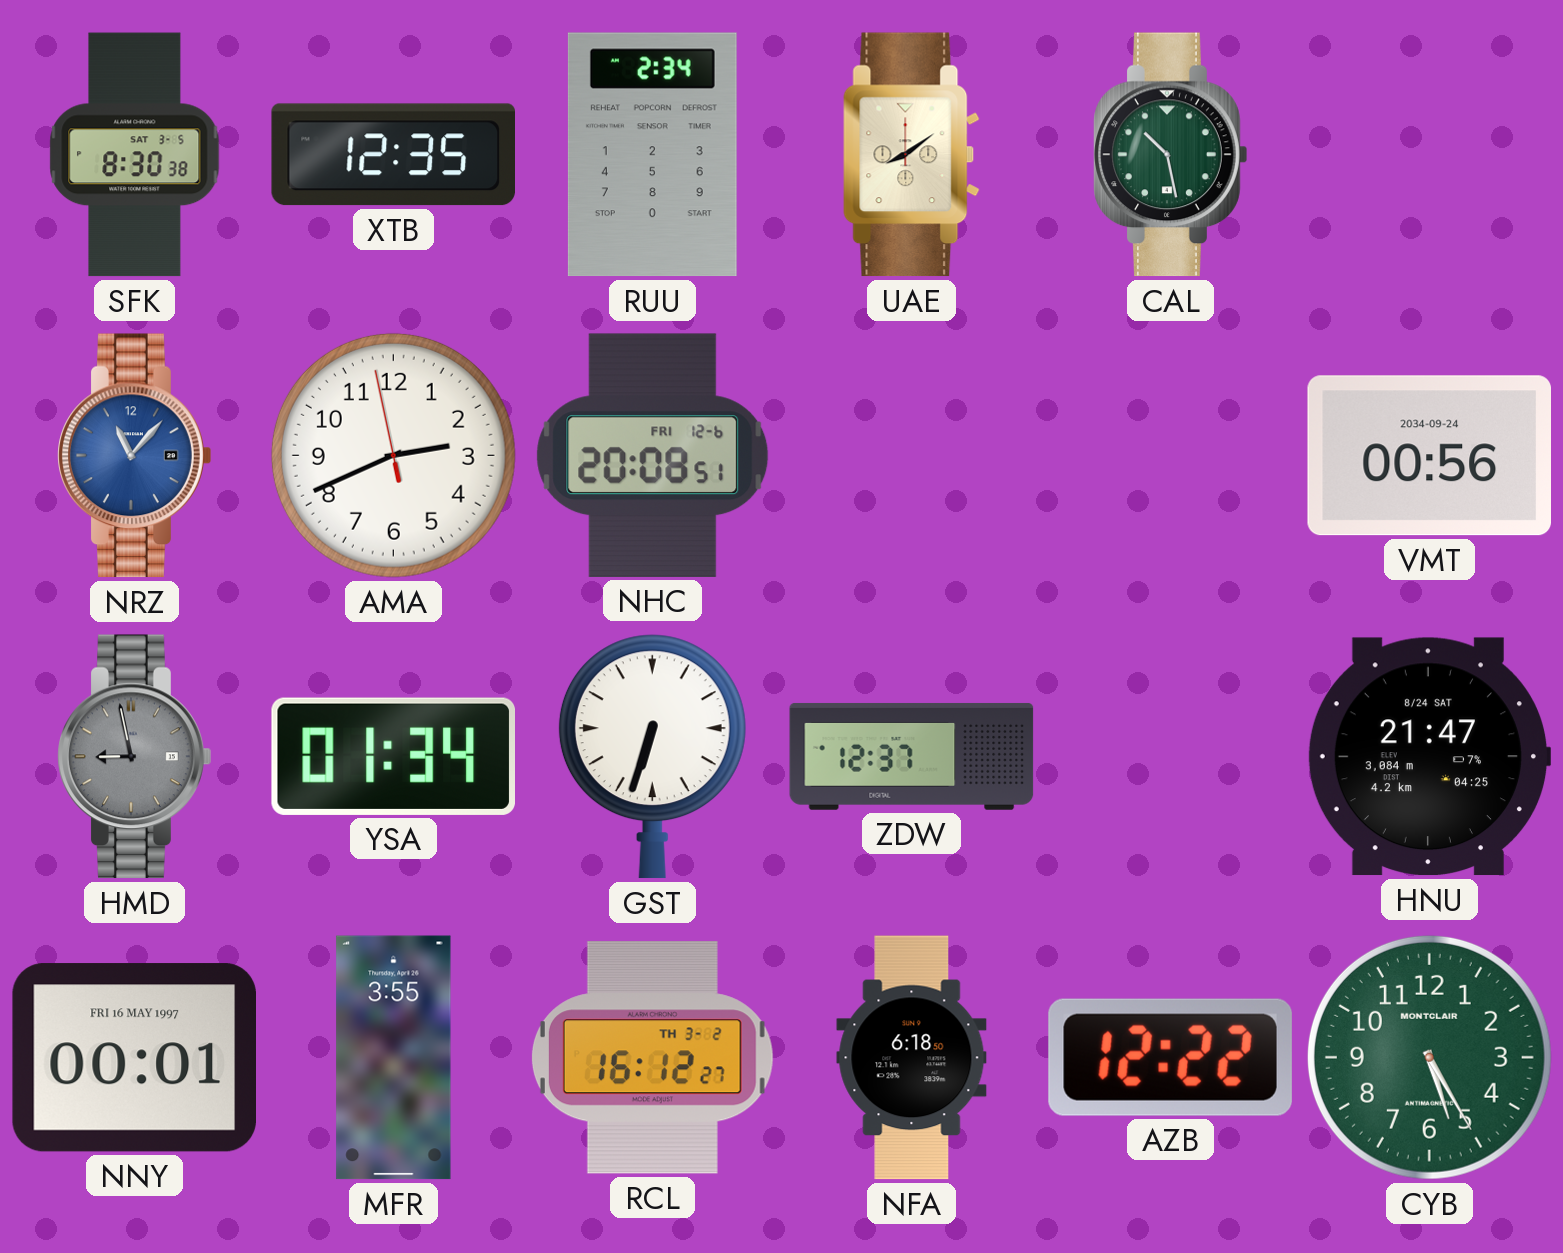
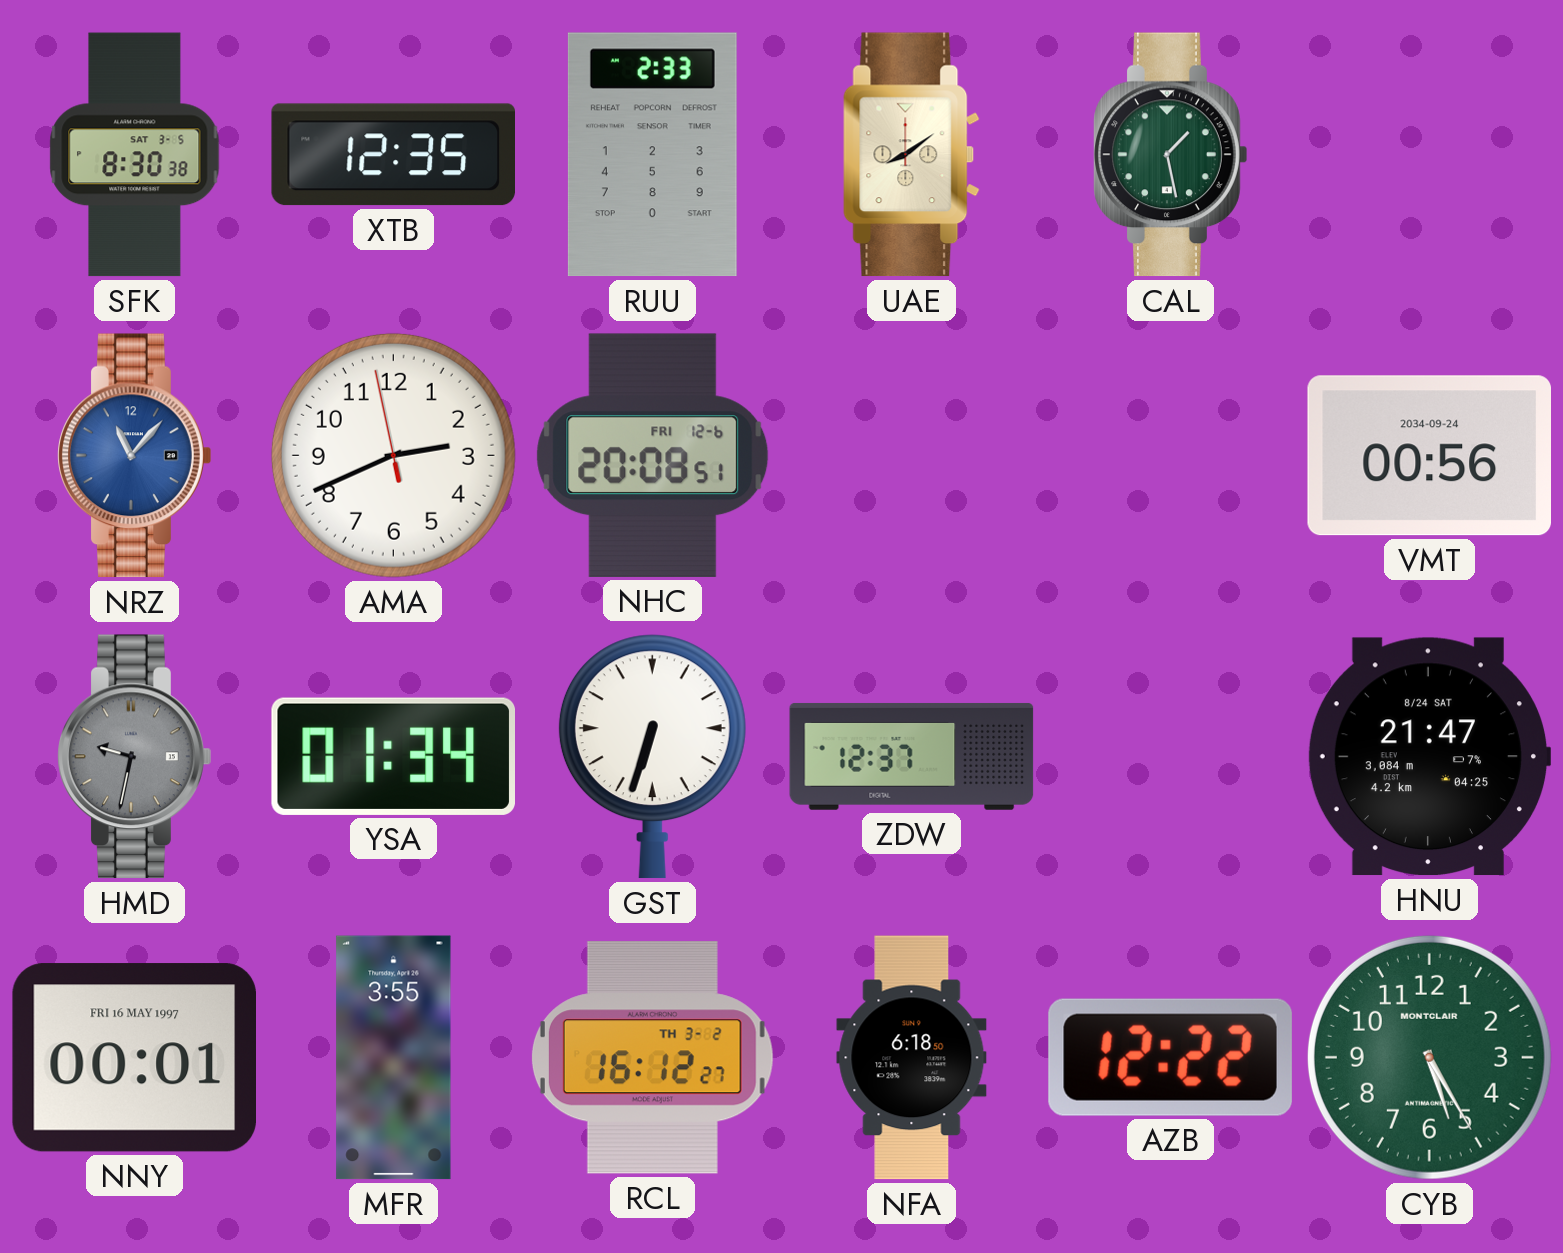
RUU: 2:34 -> 2:33
CAL: 10:28 -> 1:28
HMD: 8:58 -> 9:32
